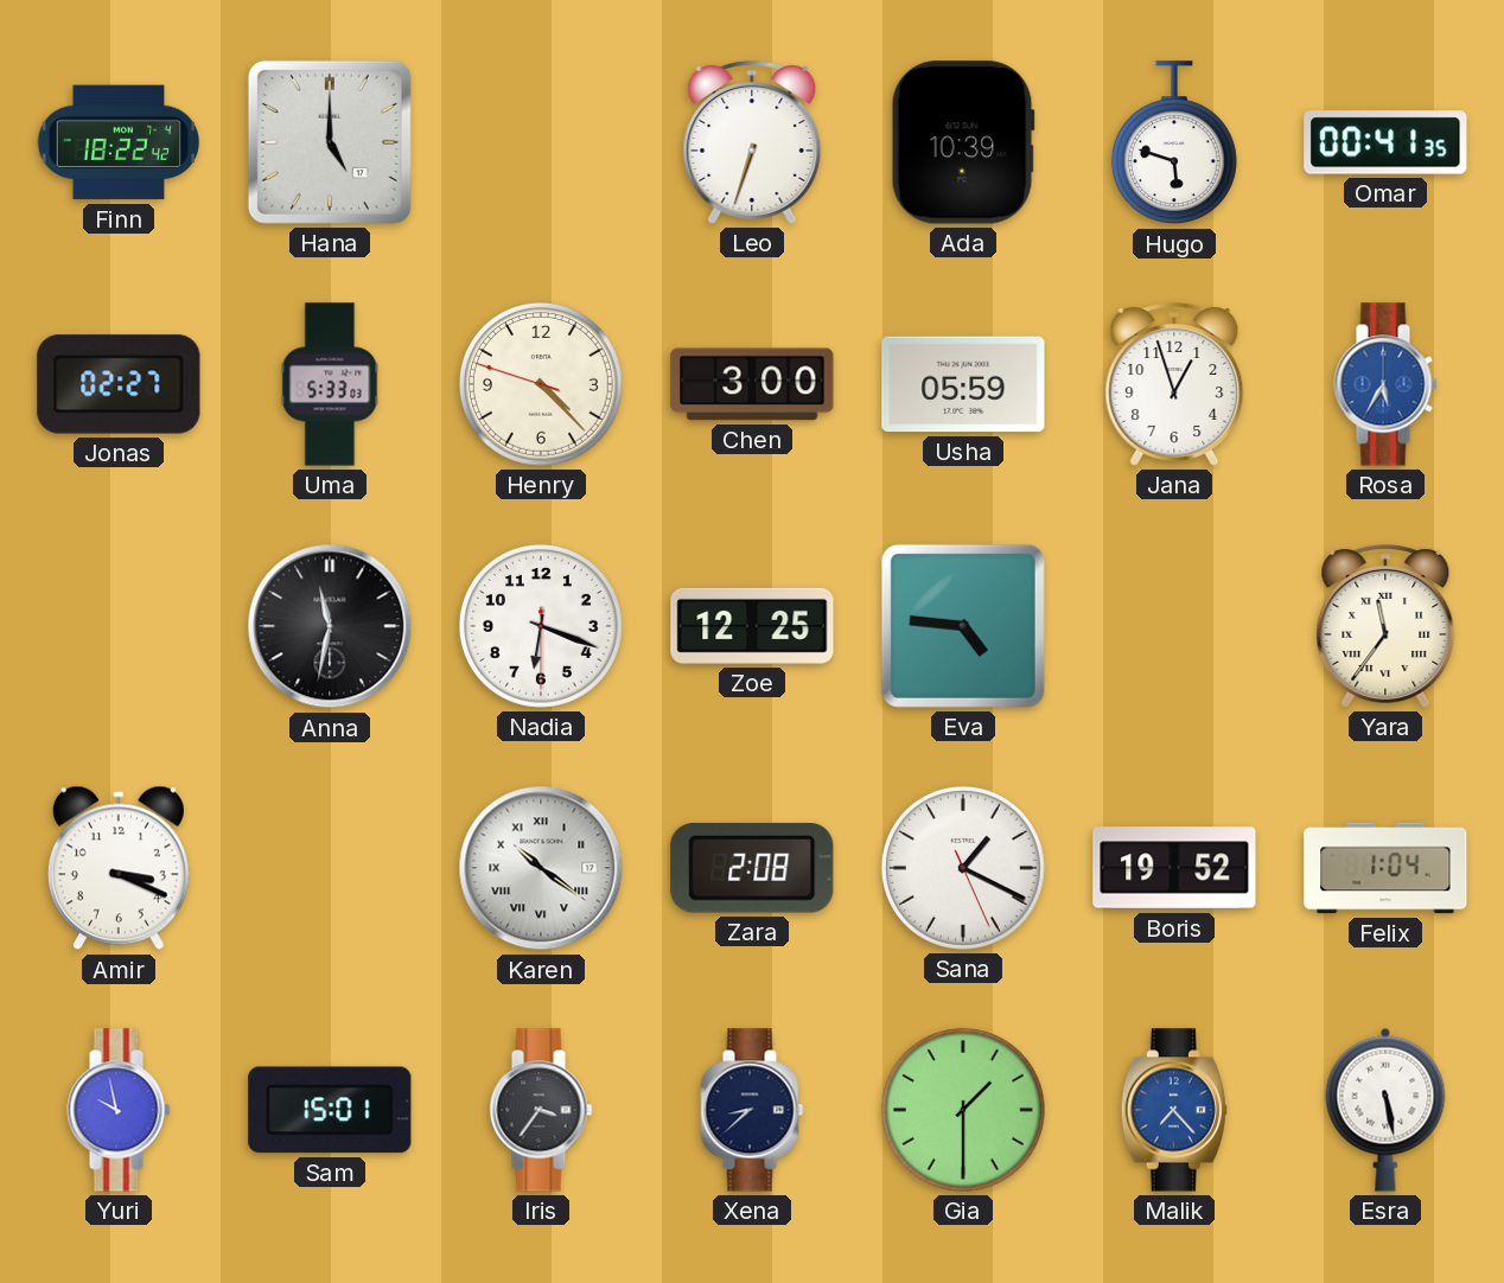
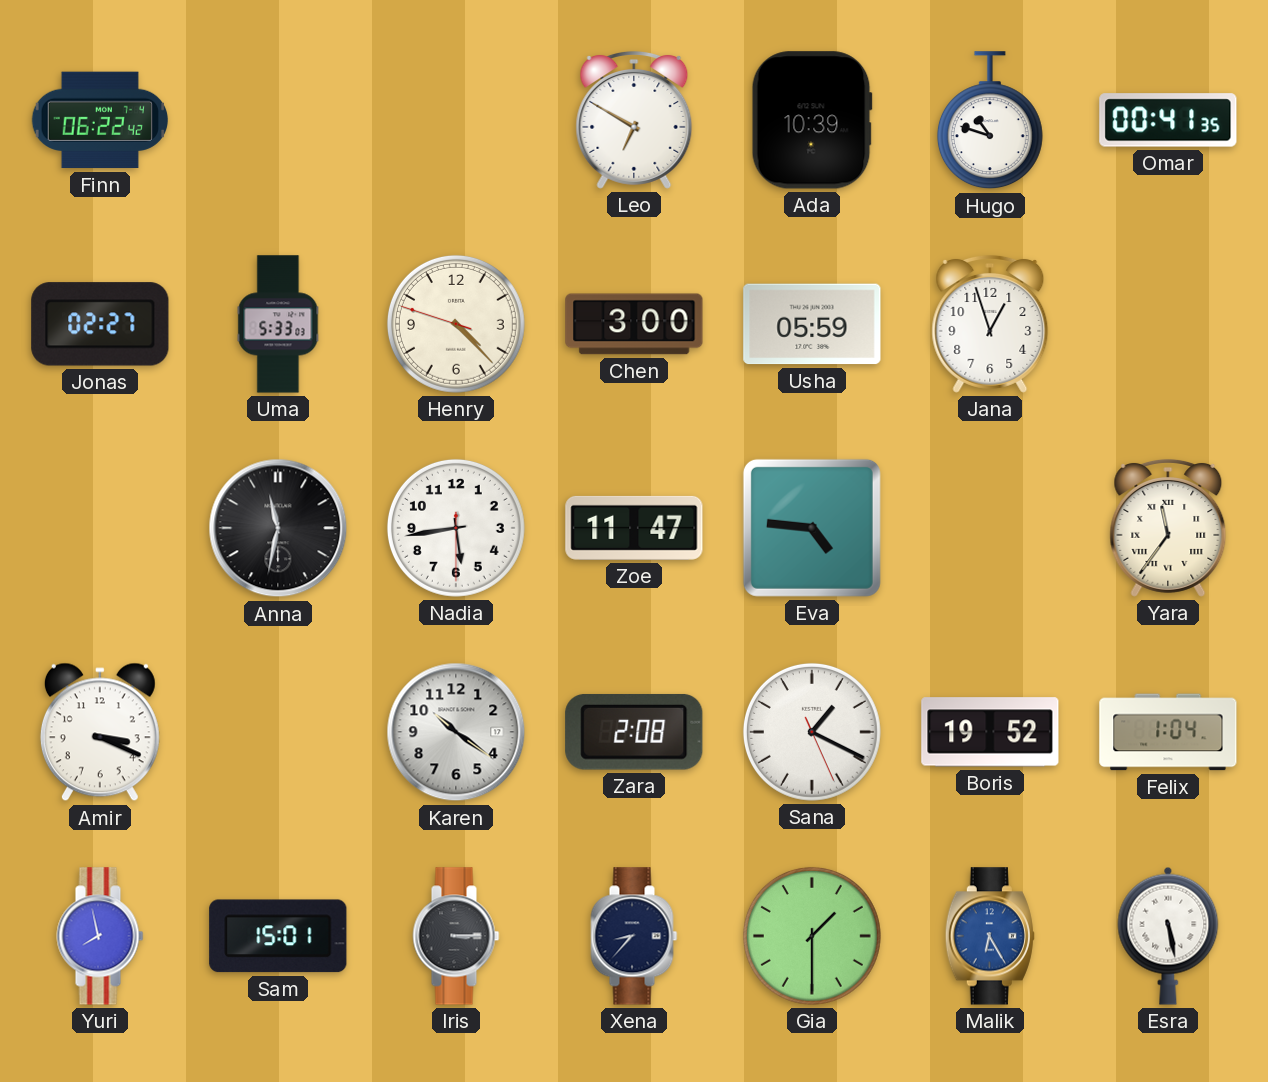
Finn: 18:22 -> 06:22
Hana: 5:00 -> none
Leo: 6:33 -> 6:50
Hugo: 5:48 -> 10:48
Rosa: 5:35 -> none
Nadia: 6:18 -> 5:43
Zoe: 12:25 -> 11:47
Karen numerals: Roman -> Arabic
Yuri: 9:58 -> 7:58
Iris: 3:36 -> 3:15
Xena: 8:38 -> 8:37
Malik: 7:23 -> 6:25
